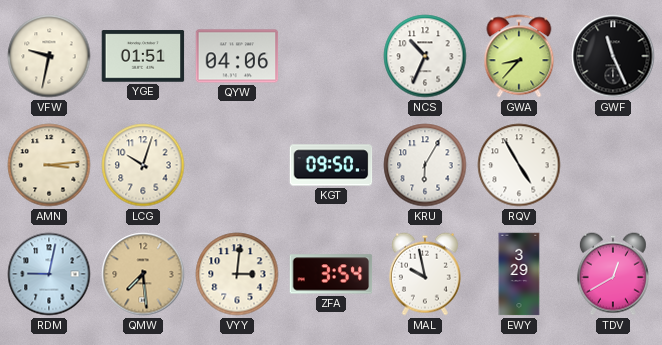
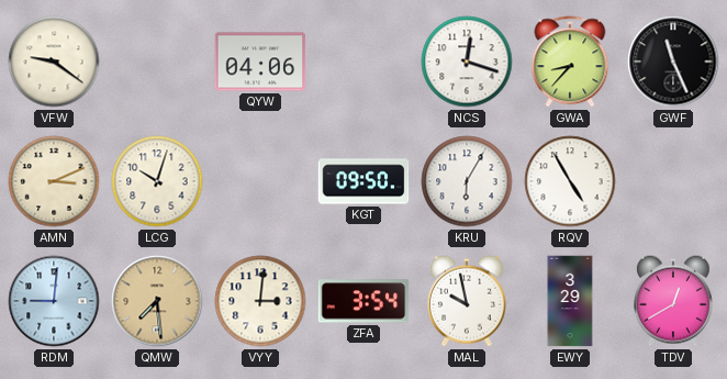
VFW: 9:32 -> 9:21
YGE: 01:51 -> none
NCS: 10:34 -> 12:18
AMN: 3:14 -> 3:11
RDM: 9:02 -> 9:01
